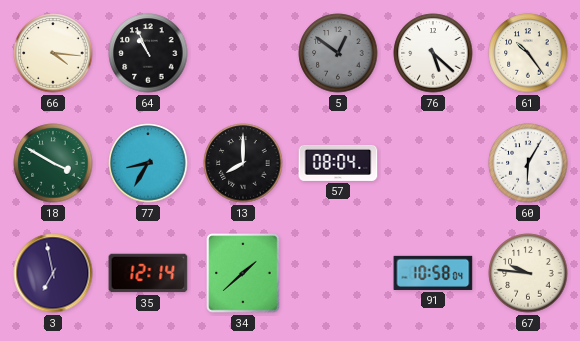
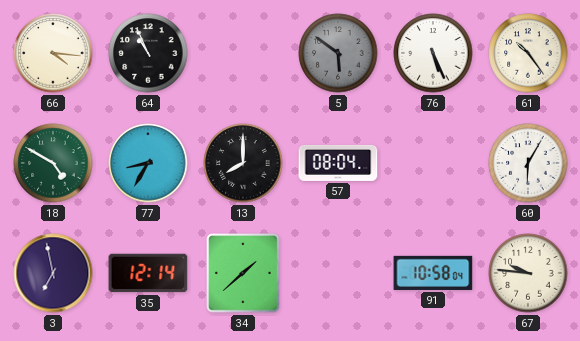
5: 12:51 -> 5:51
76: 5:22 -> 5:26
18: 3:50 -> 4:50
